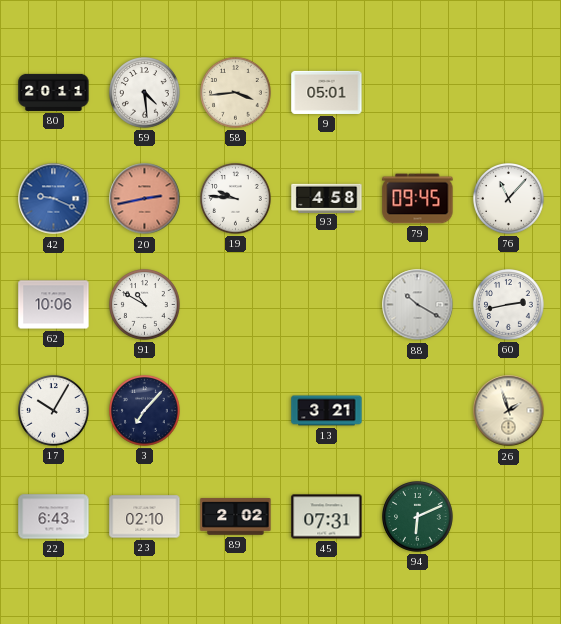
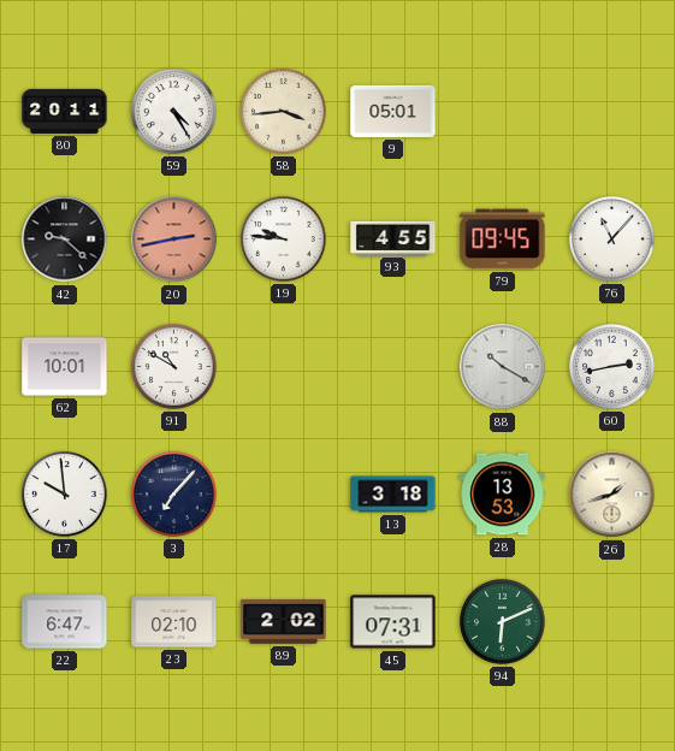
59: 4:29 -> 4:25
42: 9:19 -> 9:22
42 dial: blue -> black
93: 4:58 -> 4:55
62: 10:06 -> 10:01
17: 10:05 -> 9:59
13: 3:21 -> 3:18
28: none -> 13:53
26: 1:57 -> 1:42
22: 6:43 -> 6:47
